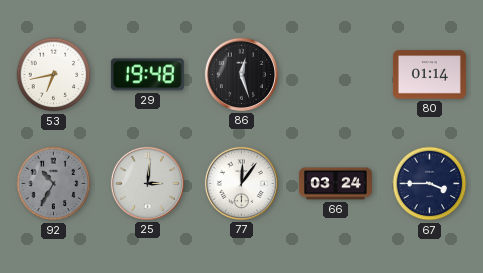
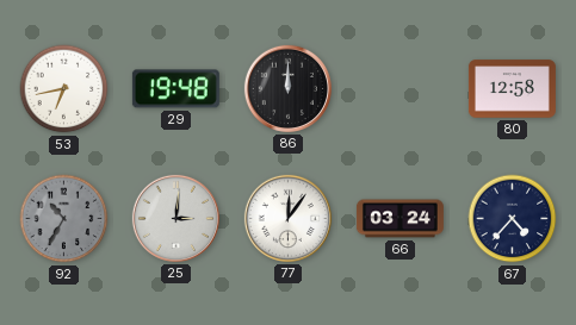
86: 12:27 -> 12:00
80: 01:14 -> 12:58
67: 3:45 -> 4:37
